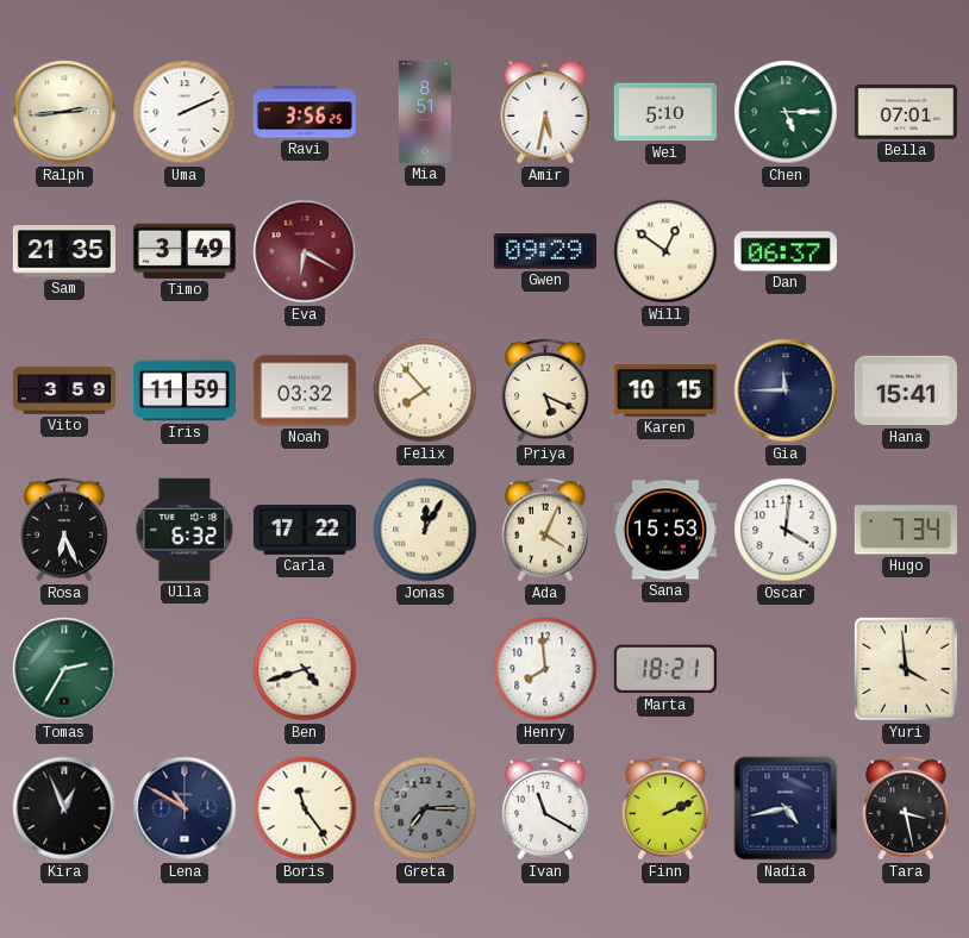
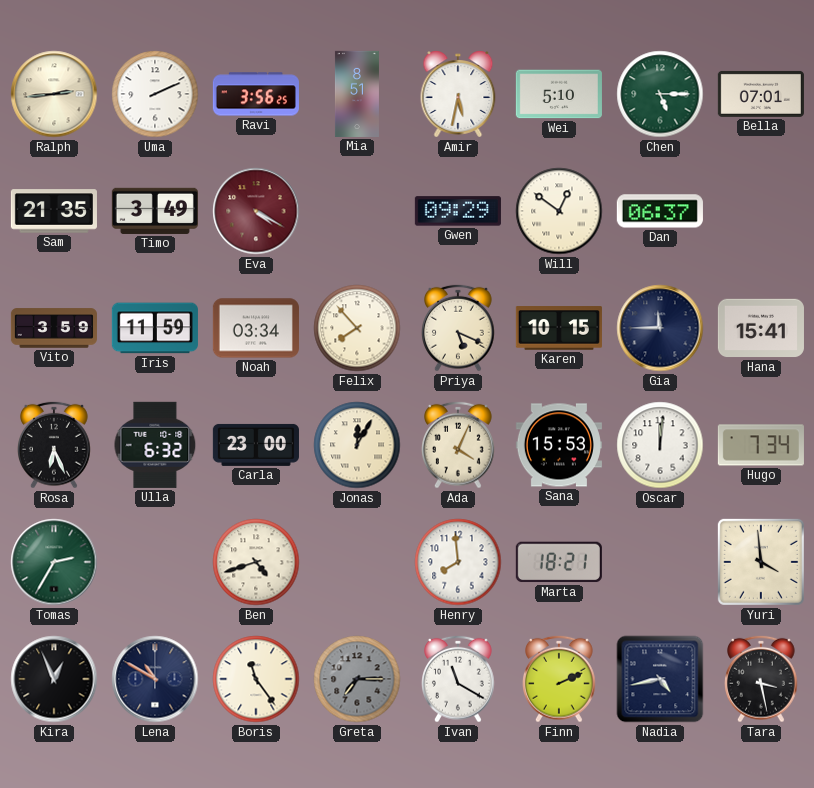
Eva: 6:20 -> 4:20
Noah: 03:32 -> 03:34
Carla: 17:22 -> 23:00
Oscar: 4:01 -> 12:01
